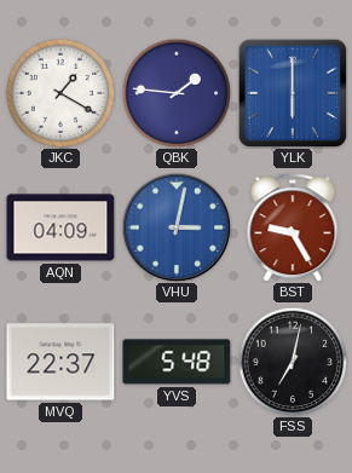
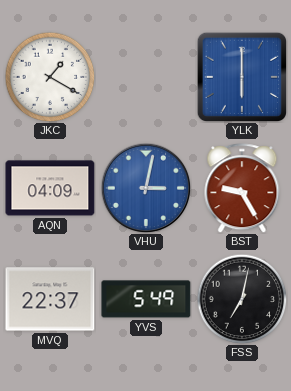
QBK: 1:46 -> none
YVS: 5:48 -> 5:49
